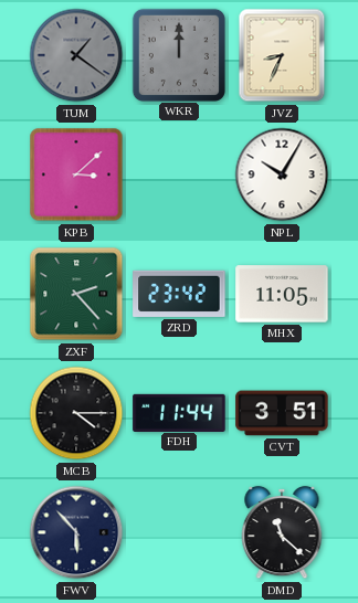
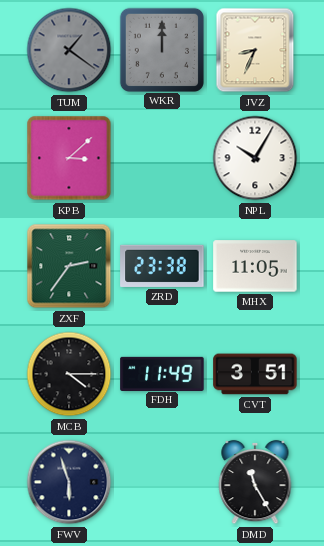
ZXF: 2:23 -> 2:36
ZRD: 23:42 -> 23:38
FDH: 11:44 -> 11:49
FWV: 5:53 -> 5:57
DMD: 11:22 -> 11:25
